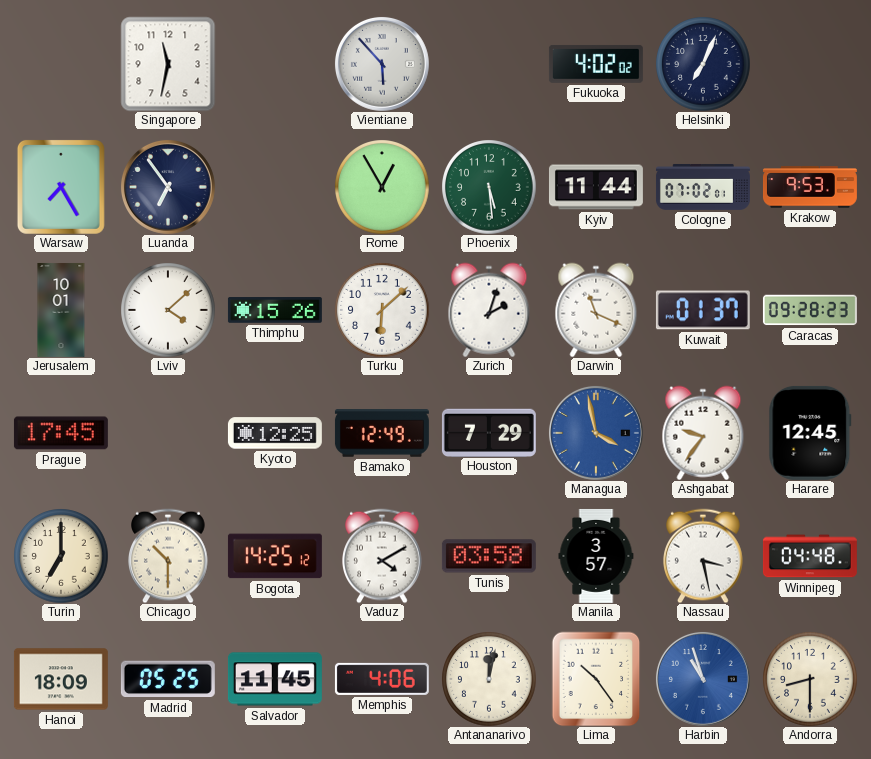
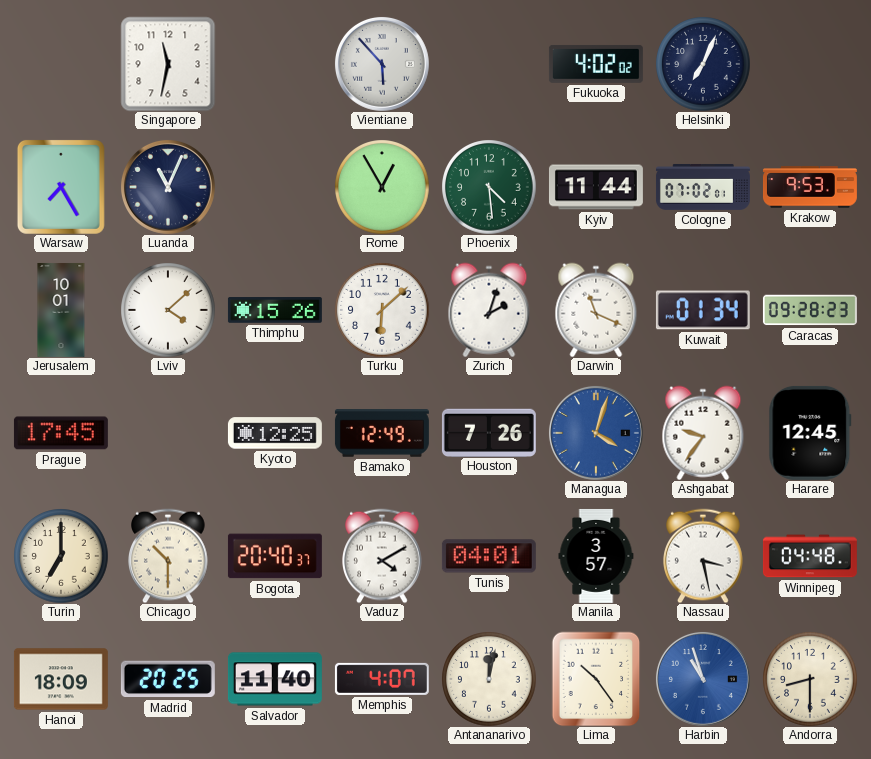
Luanda: 6:54 -> 11:04
Phoenix: 5:29 -> 4:29
Kuwait: 01:37 -> 01:34
Houston: 7:29 -> 7:26
Managua: 3:58 -> 4:03
Bogota: 14:25 -> 20:40
Tunis: 03:58 -> 04:01
Madrid: 05:25 -> 20:25
Salvador: 11:45 -> 11:40
Memphis: 4:06 -> 4:07
